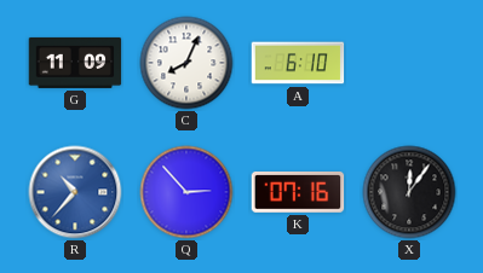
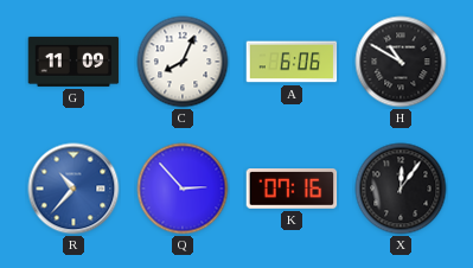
A: 6:10 -> 6:06
H: none -> 10:50
